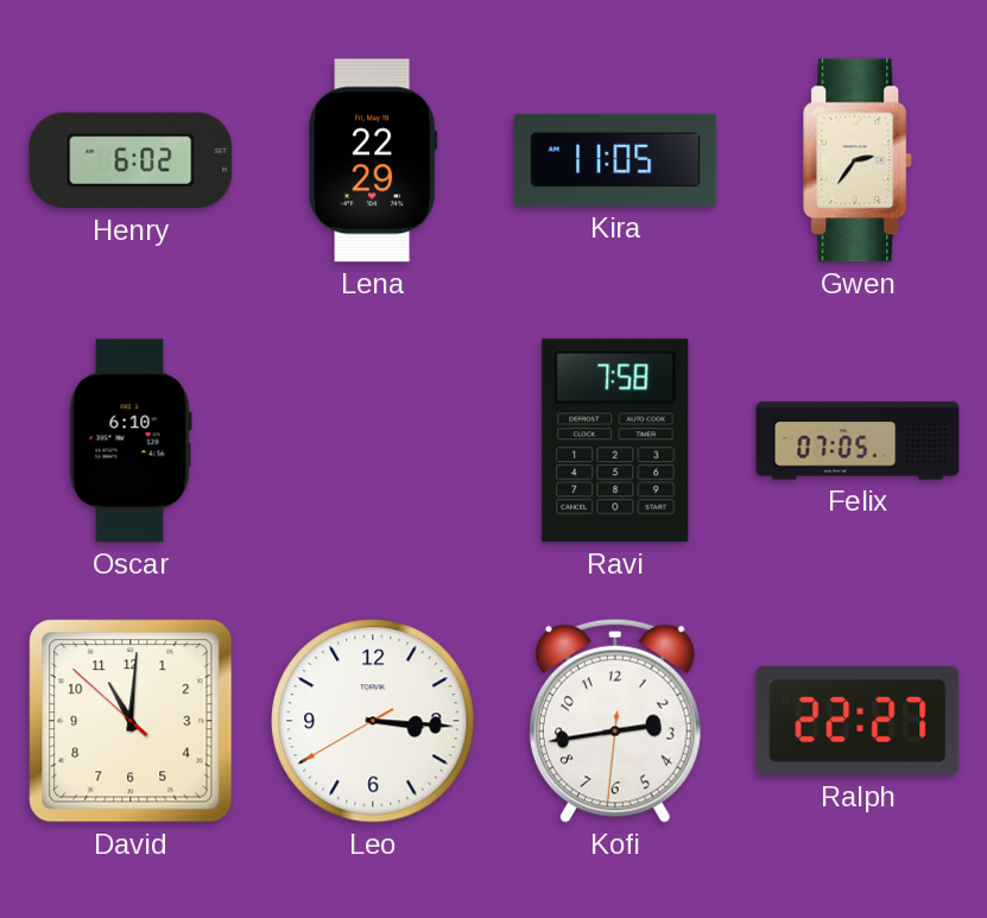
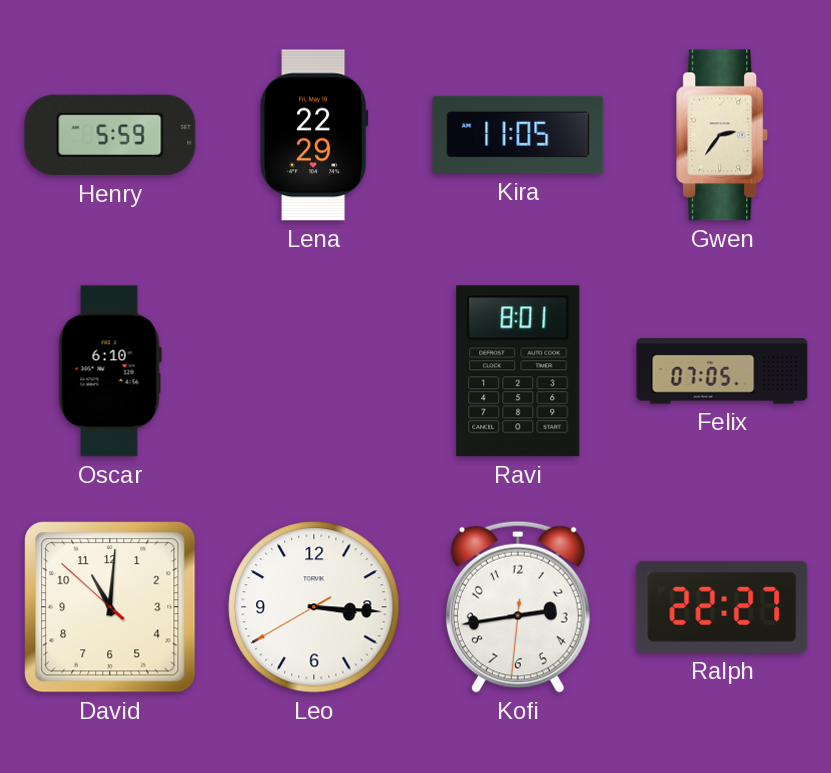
Henry: 6:02 -> 5:59
Ravi: 7:58 -> 8:01
